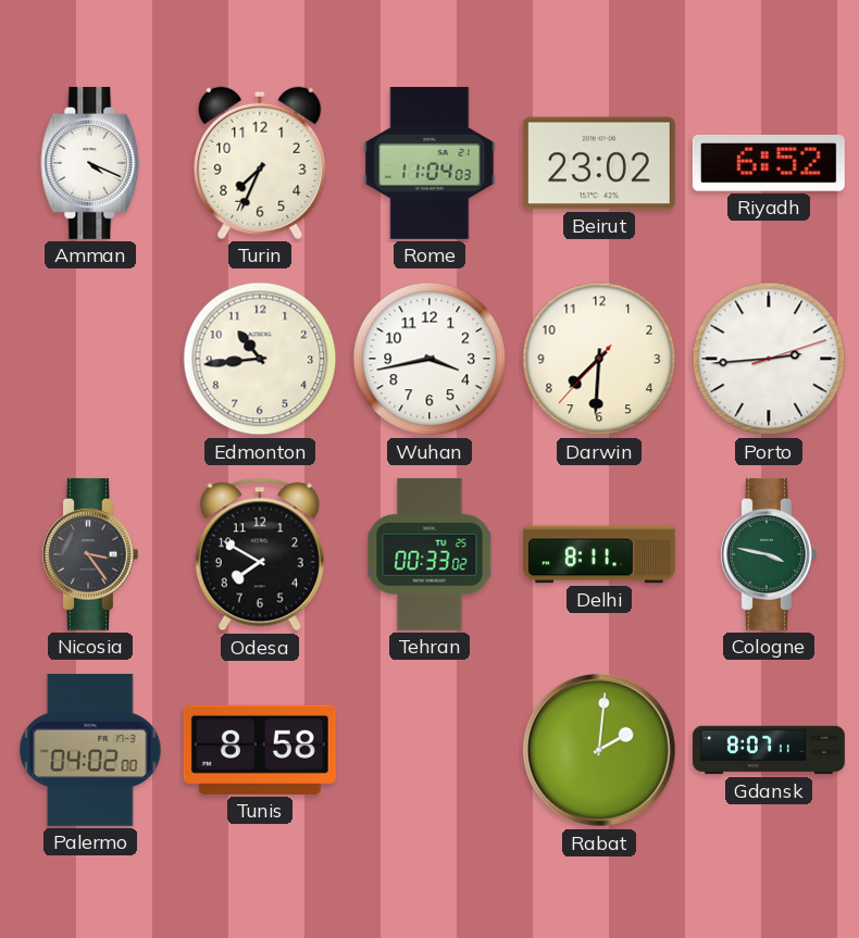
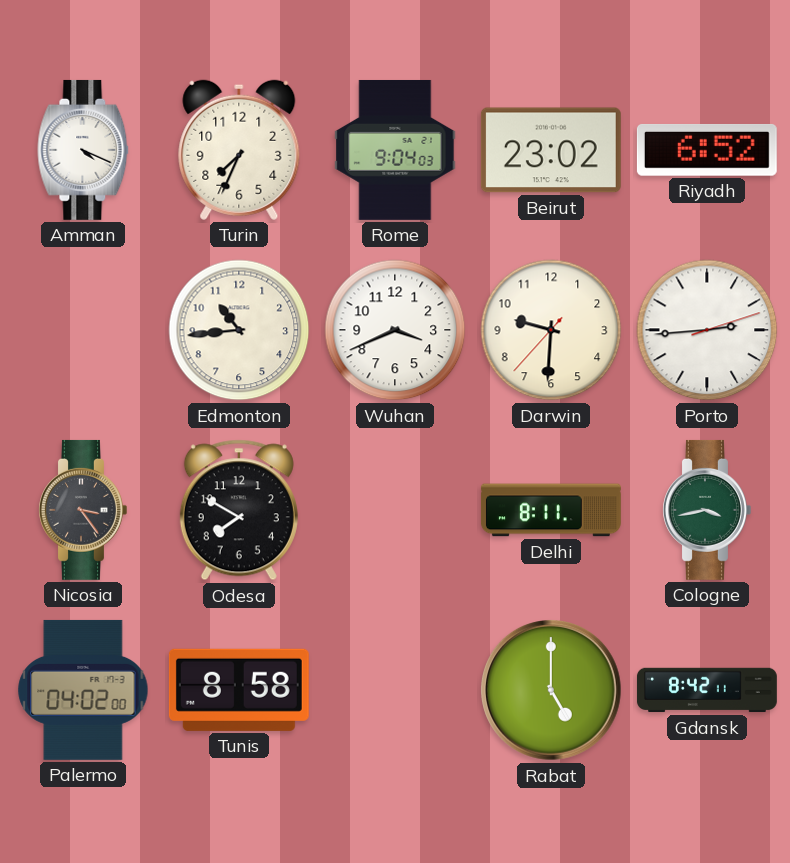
Rome: 11:04 -> 9:04
Wuhan: 3:43 -> 3:41
Darwin: 7:30 -> 9:30
Tehran: 00:33 -> none
Cologne: 3:47 -> 3:43
Rabat: 2:01 -> 5:00
Gdansk: 8:07 -> 8:42
